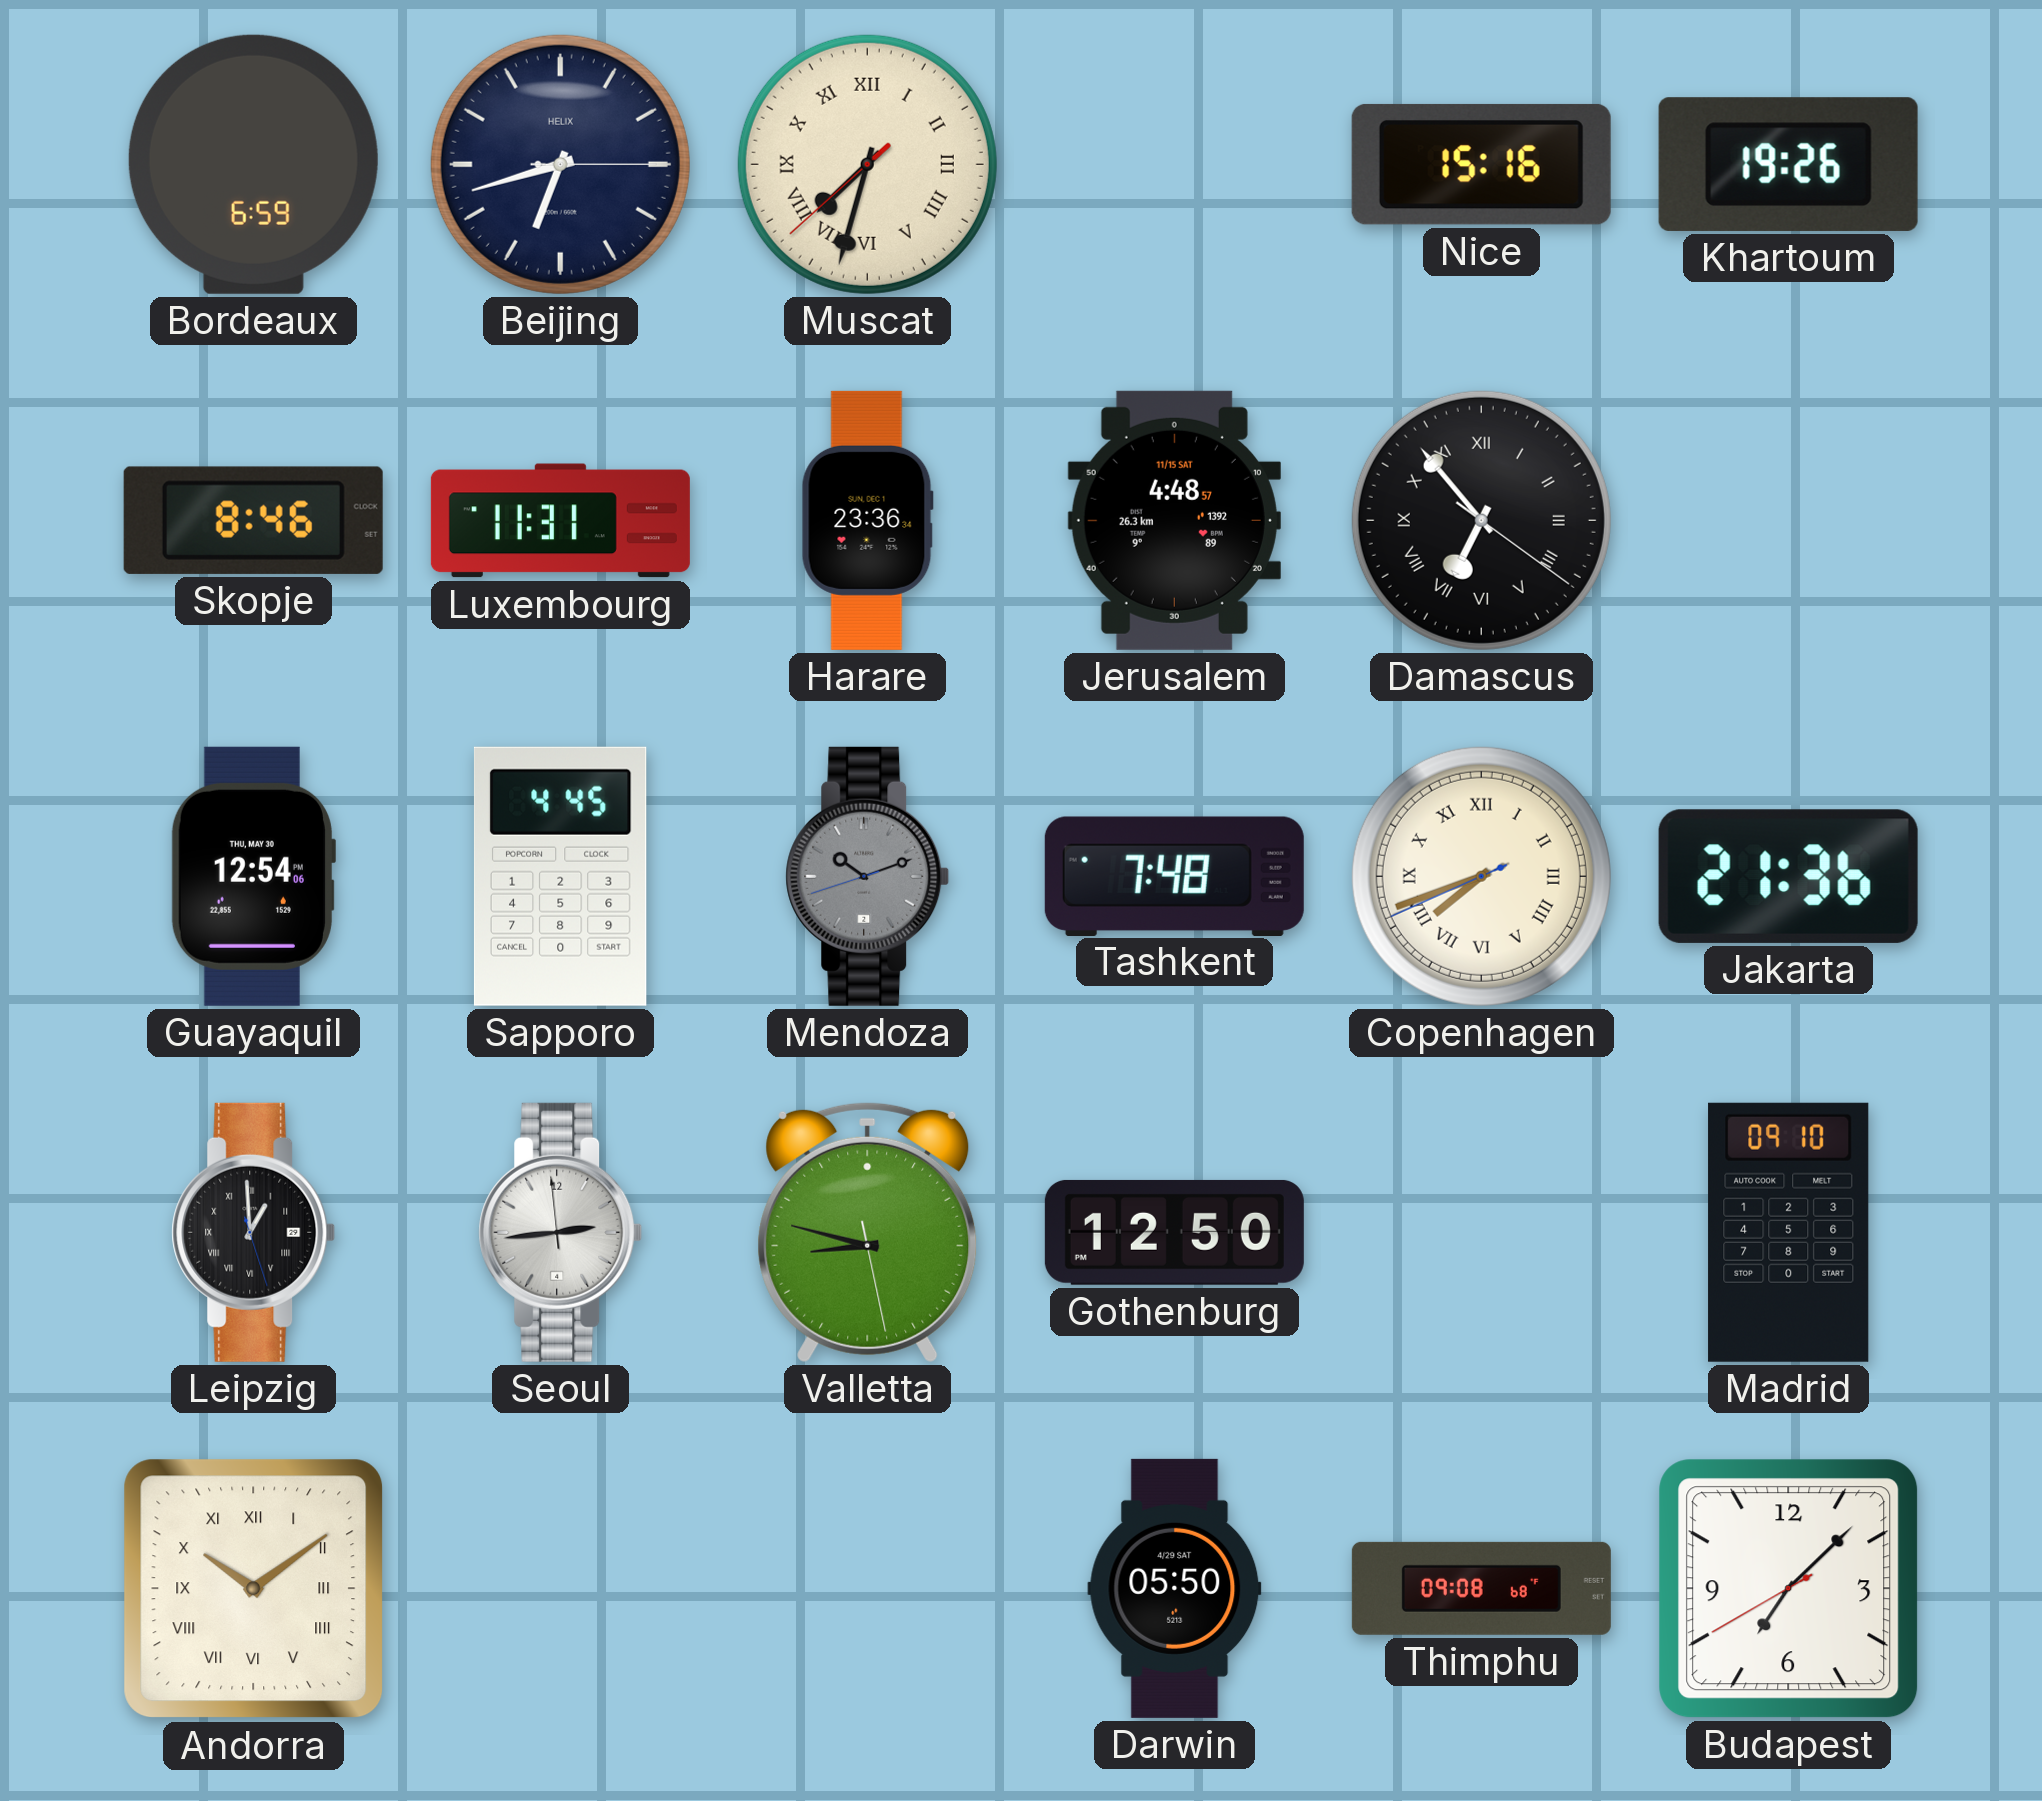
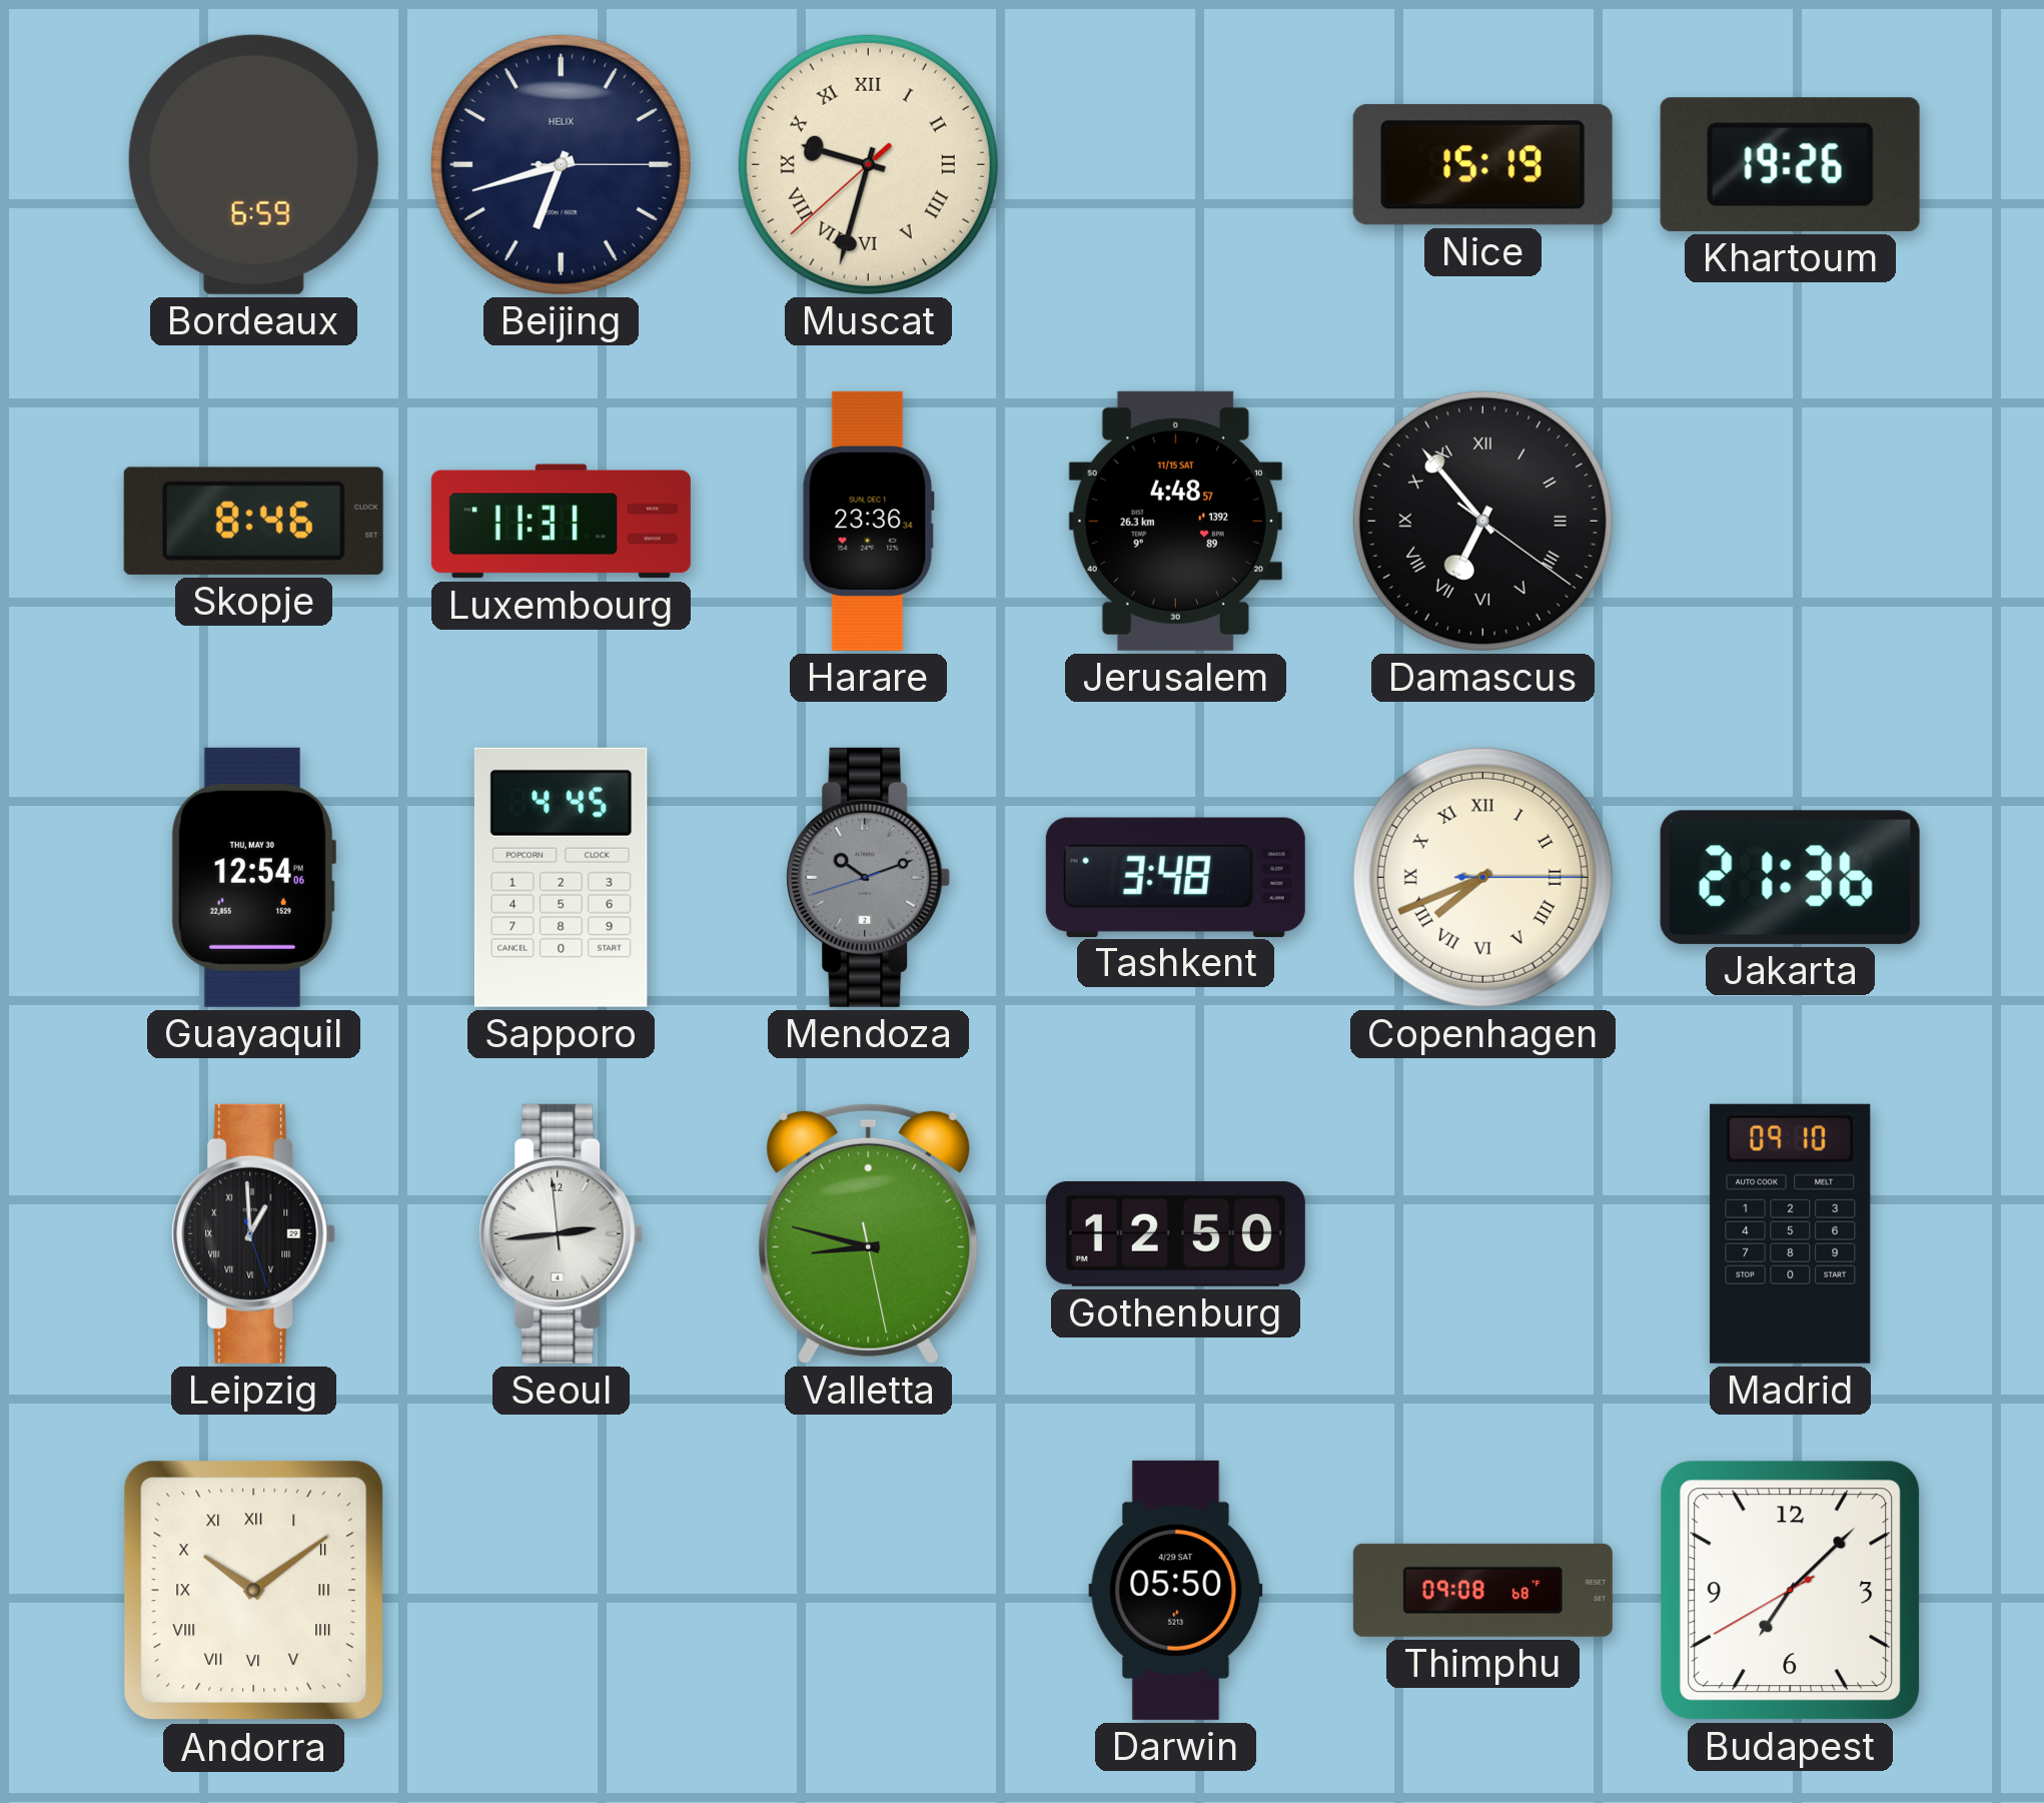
Muscat: 7:32 -> 9:32
Nice: 15:16 -> 15:19
Tashkent: 7:48 -> 3:48
Copenhagen: 7:41:41 -> 7:41:15
